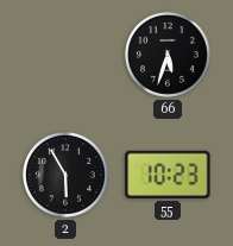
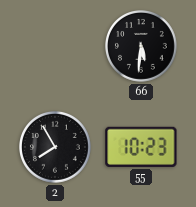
66: 5:33 -> 5:31
2: 5:55 -> 7:55
